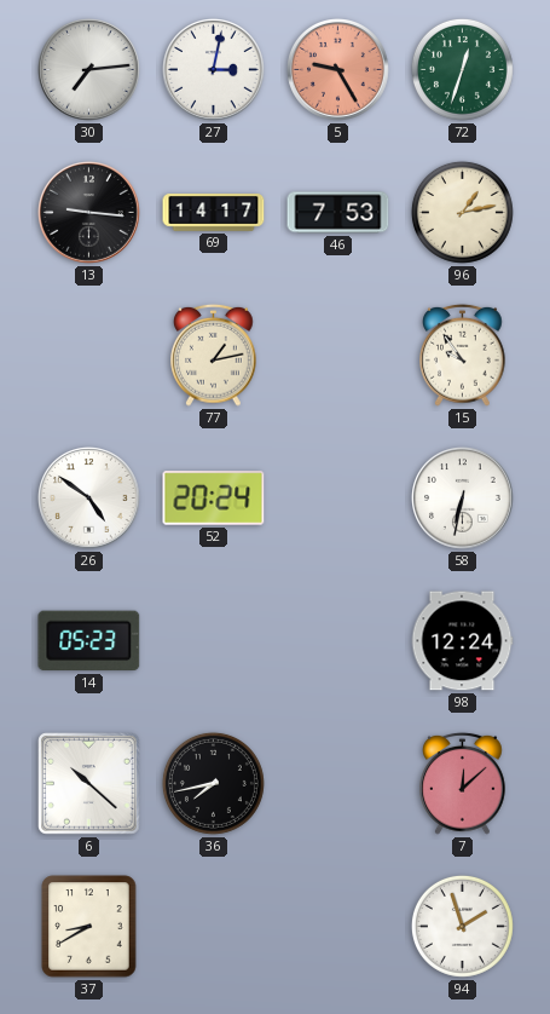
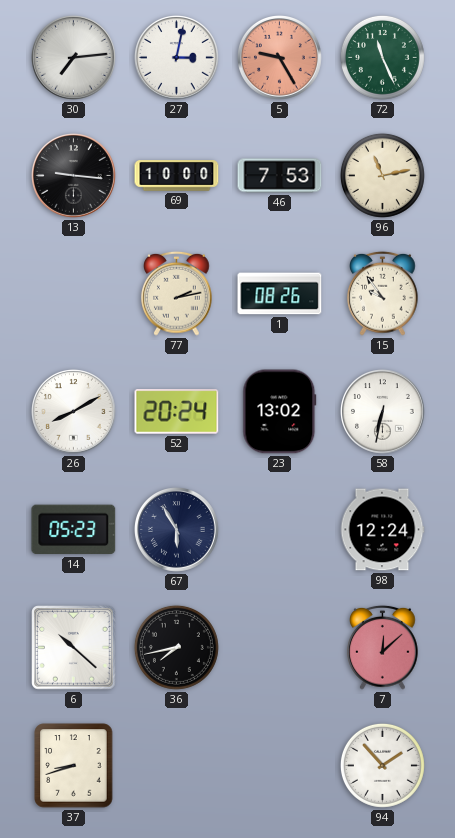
72: 12:33 -> 11:26
69: 14:17 -> 10:00
96: 1:13 -> 11:13
77: 1:13 -> 2:13
1: none -> 08:26
26: 4:51 -> 8:10
23: none -> 13:02
67: none -> 5:55
37: 8:40 -> 8:42
94: 1:57 -> 1:53
